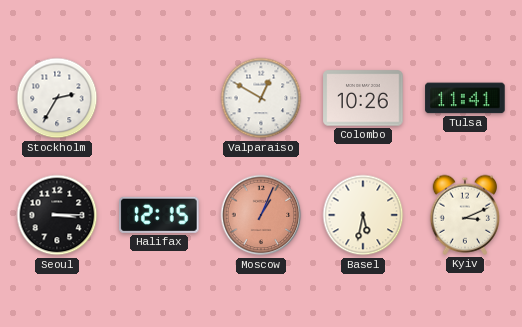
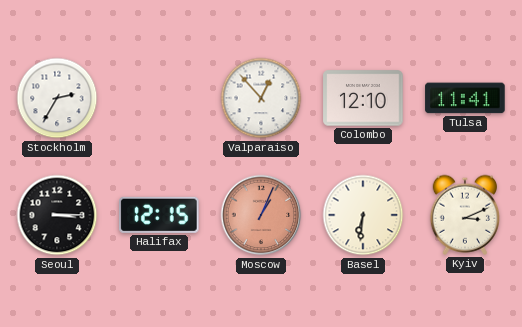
Valparaiso: 12:50 -> 12:53
Colombo: 10:26 -> 12:10
Basel: 5:32 -> 6:31
